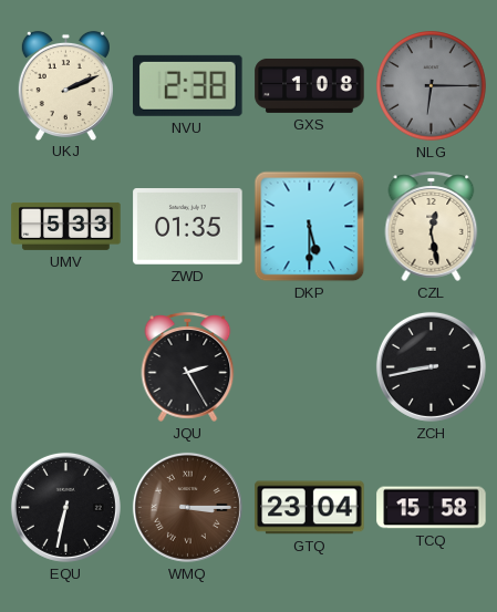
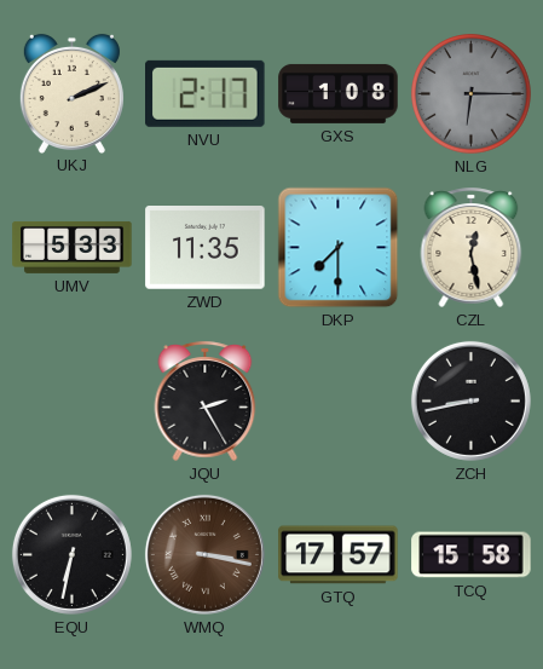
NVU: 2:38 -> 2:17
ZWD: 01:35 -> 11:35
DKP: 5:30 -> 7:30
WMQ: 3:15 -> 3:17
GTQ: 23:04 -> 17:57
